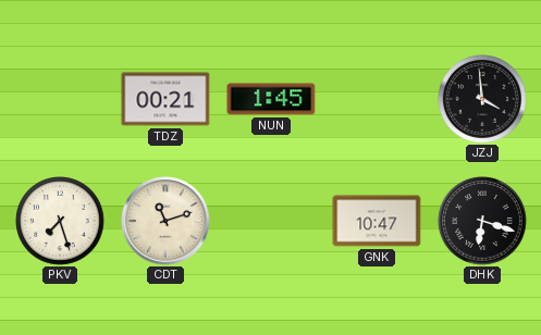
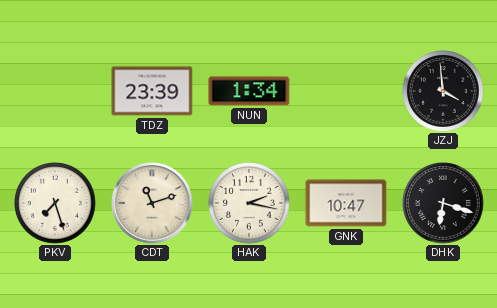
TDZ: 00:21 -> 23:39
NUN: 1:45 -> 1:34
HAK: none -> 2:17
